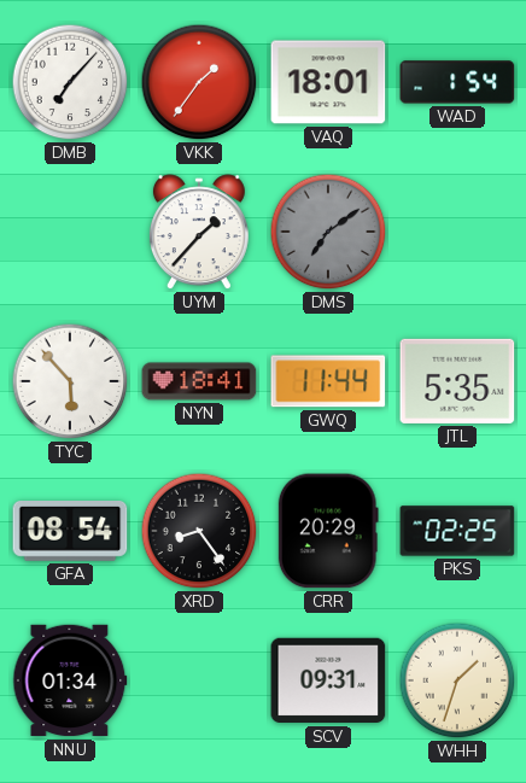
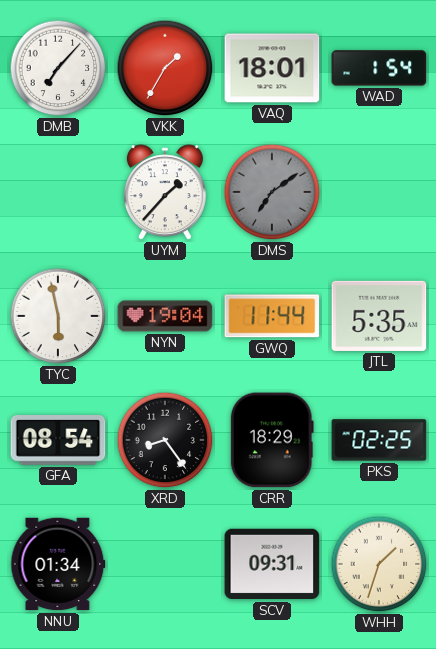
VKK: 1:36 -> 1:35
TYC: 5:53 -> 5:58
NYN: 18:41 -> 19:04
CRR: 20:29 -> 18:29
